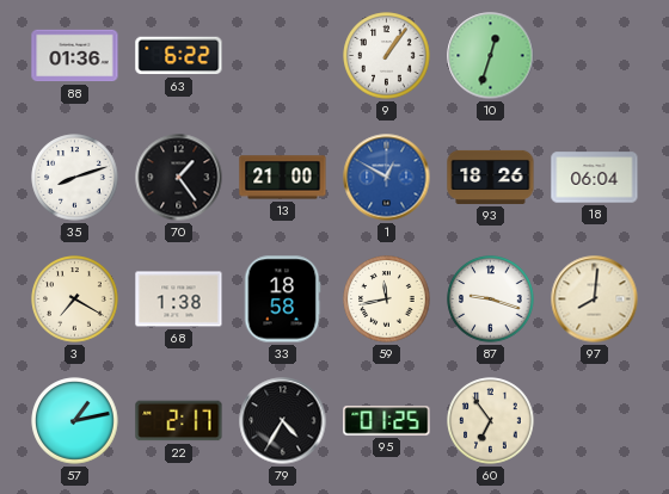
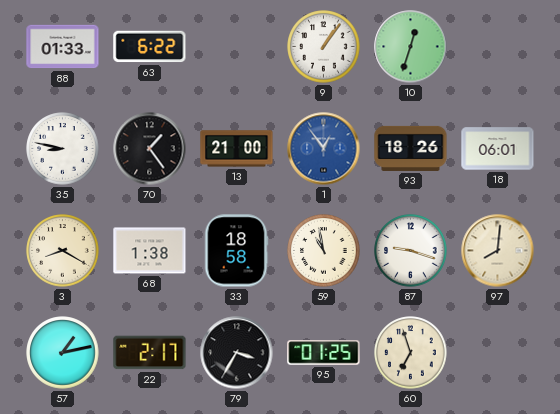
88: 01:36 -> 01:33
35: 8:12 -> 8:47
1: 12:50 -> 12:54
18: 06:04 -> 06:01
3: 7:20 -> 8:20
59: 11:43 -> 10:58
79: 4:35 -> 3:35
60: 6:54 -> 6:57
